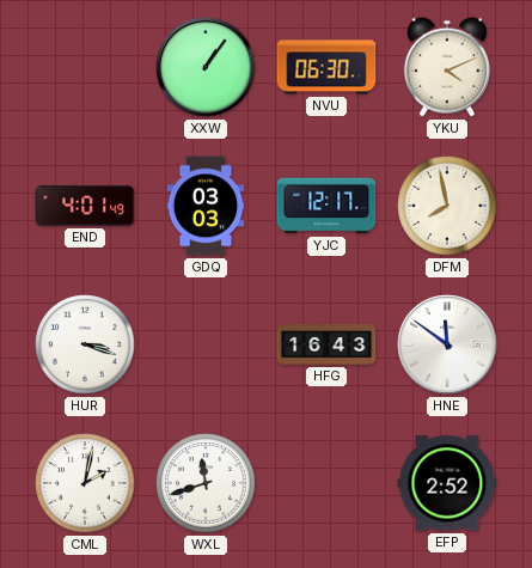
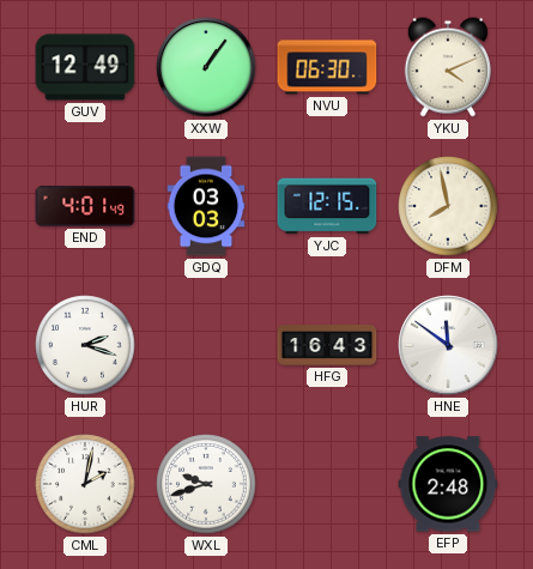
GUV: none -> 12:49
YJC: 12:17 -> 12:15
HUR: 3:18 -> 2:18
WXL: 11:42 -> 9:42
EFP: 2:52 -> 2:48
